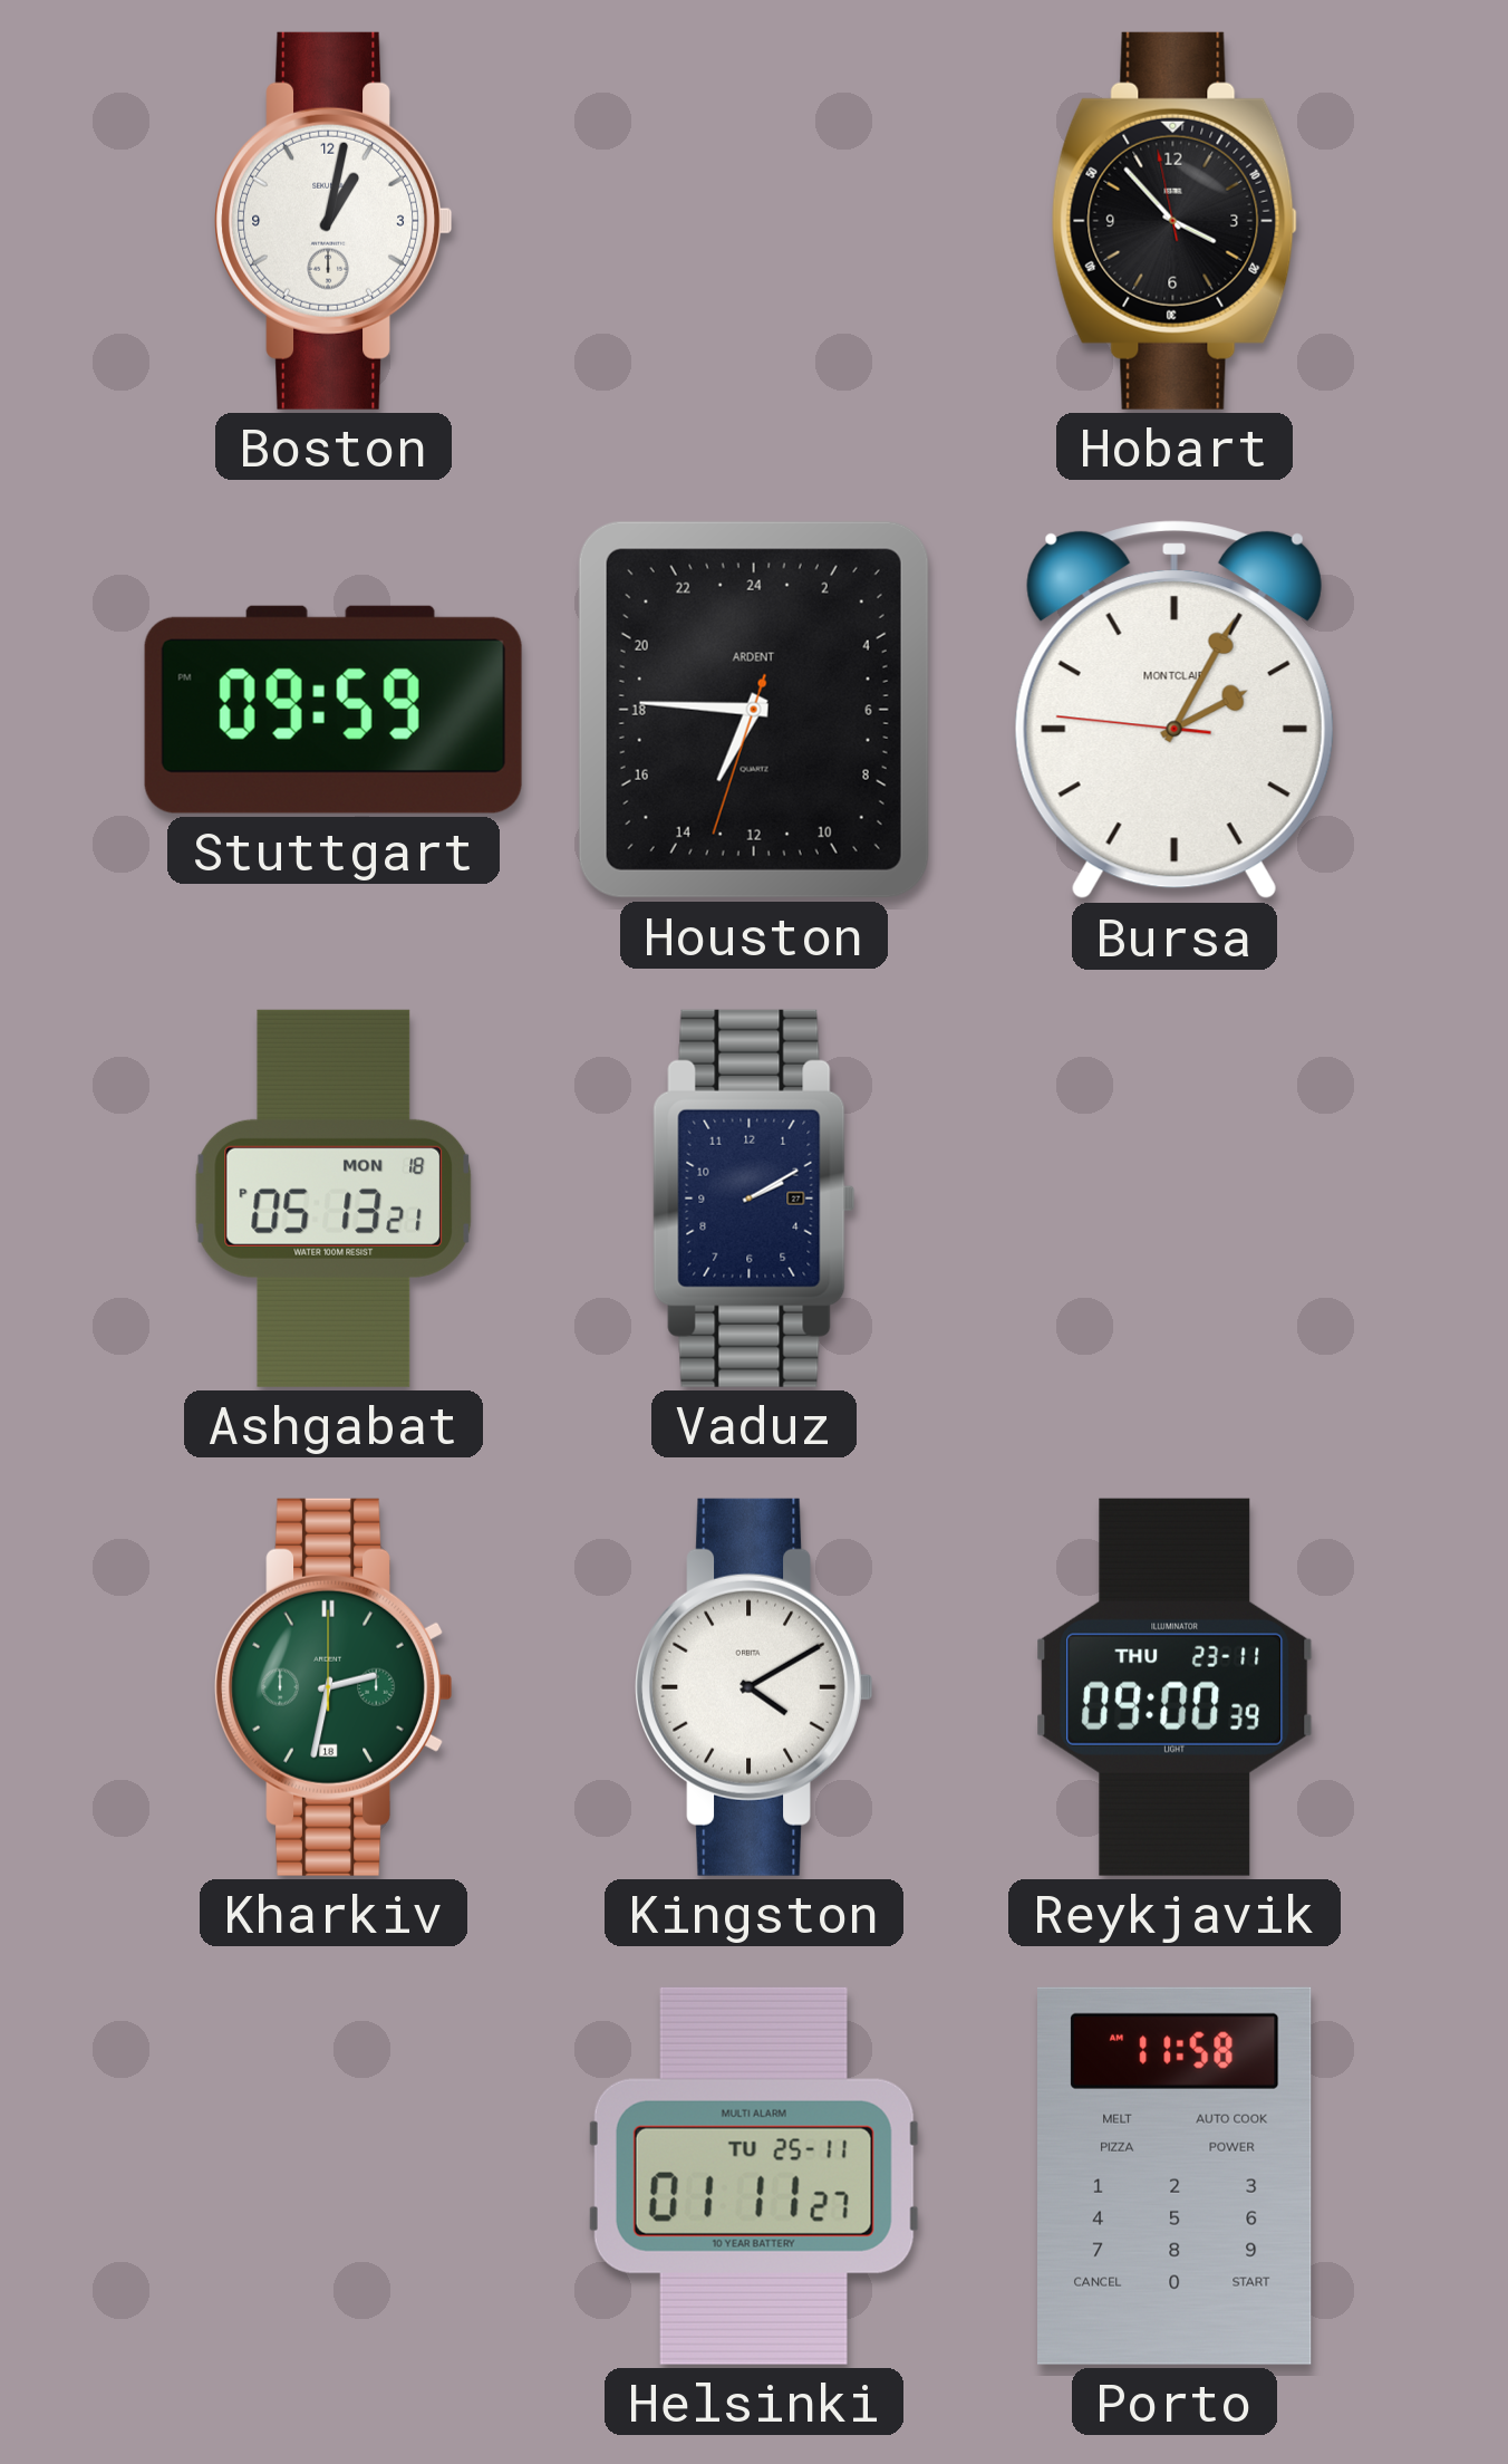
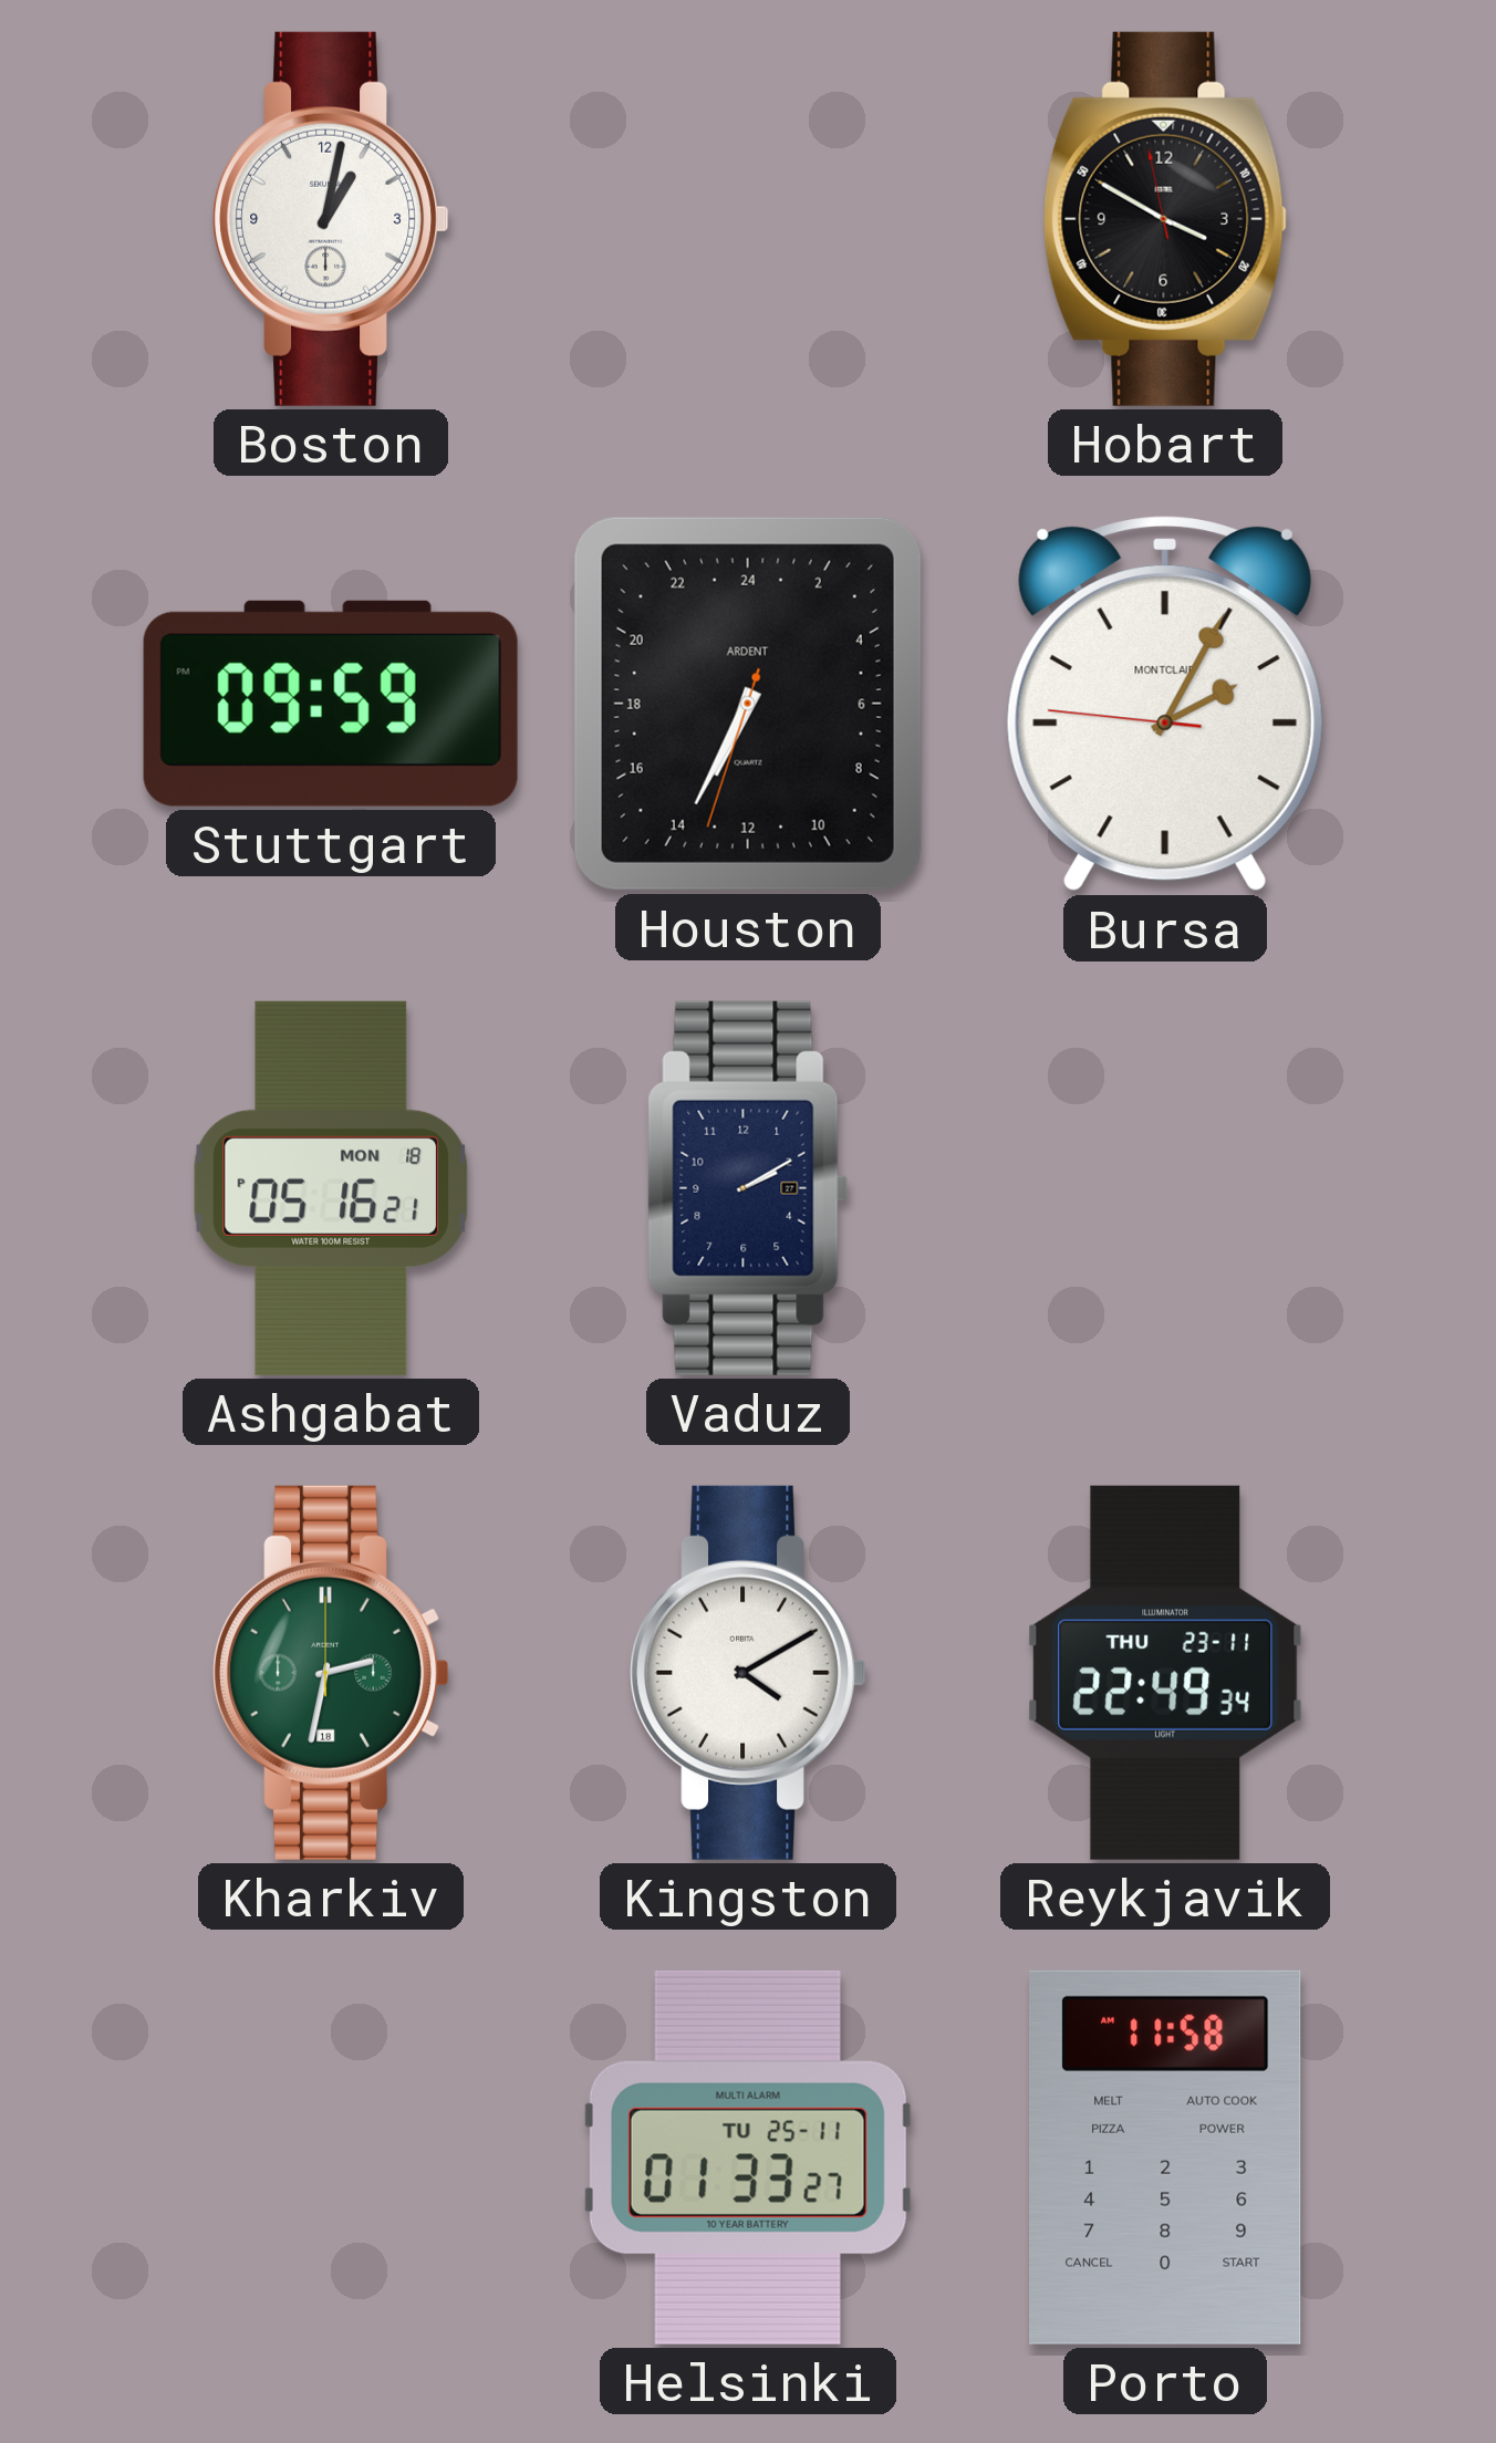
Hobart: 3:52 -> 3:49
Houston: 13:45 -> 13:34
Ashgabat: 05:13 -> 05:16
Reykjavik: 09:00 -> 22:49
Helsinki: 01:11 -> 01:33
